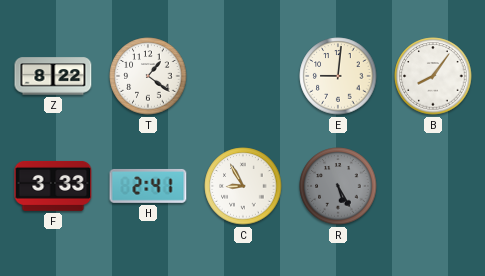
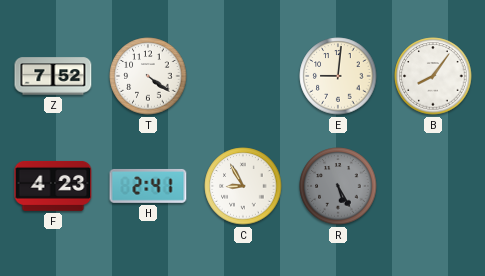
Z: 8:22 -> 7:52
T: 1:21 -> 4:21
F: 3:33 -> 4:23
